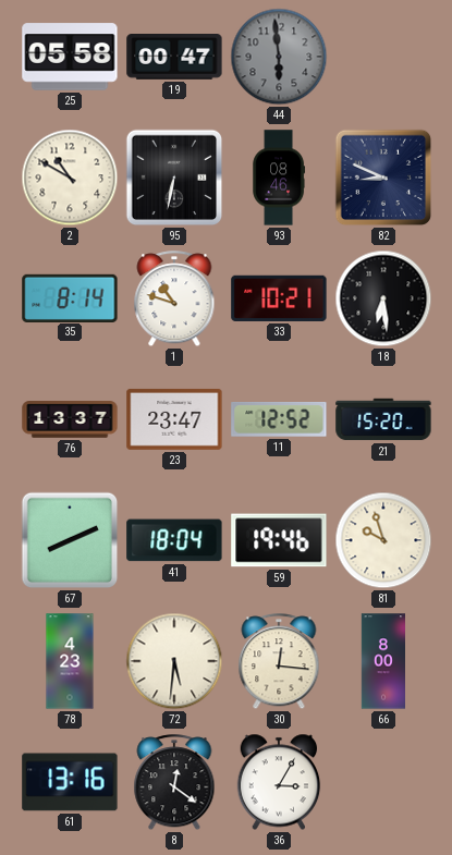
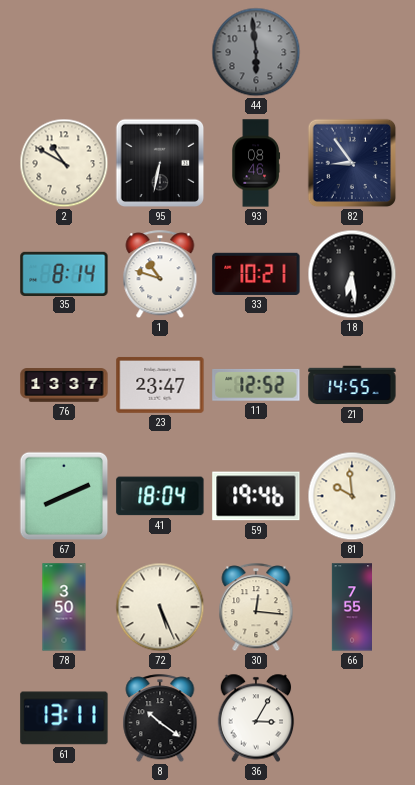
25: 05:58 -> none
19: 00:47 -> none
82: 8:49 -> 8:54
21: 15:20 -> 14:55
81: 9:57 -> 9:59
78: 4:23 -> 3:50
72: 5:31 -> 5:26
66: 8:00 -> 7:55
61: 13:16 -> 13:11
8: 12:21 -> 10:21
